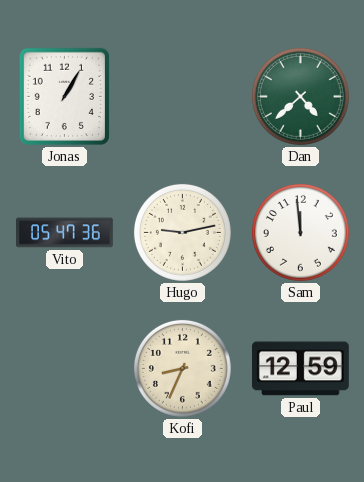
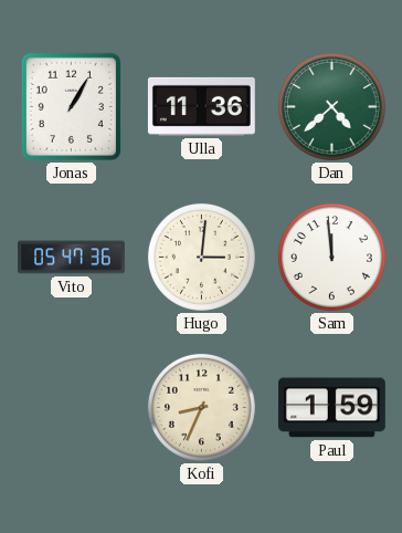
Ulla: none -> 11:36
Hugo: 9:13 -> 3:01
Paul: 12:59 -> 1:59
